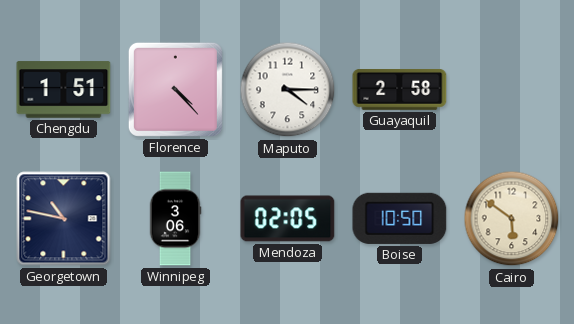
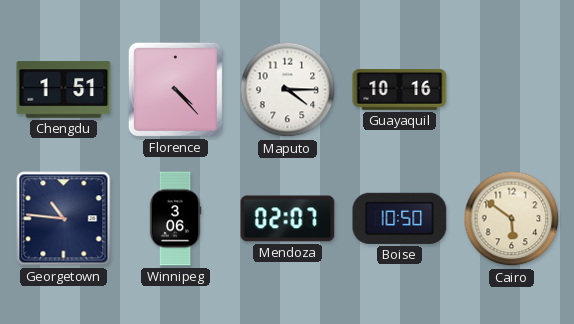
Guayaquil: 2:58 -> 10:16
Georgetown: 10:47 -> 10:46
Mendoza: 02:05 -> 02:07
